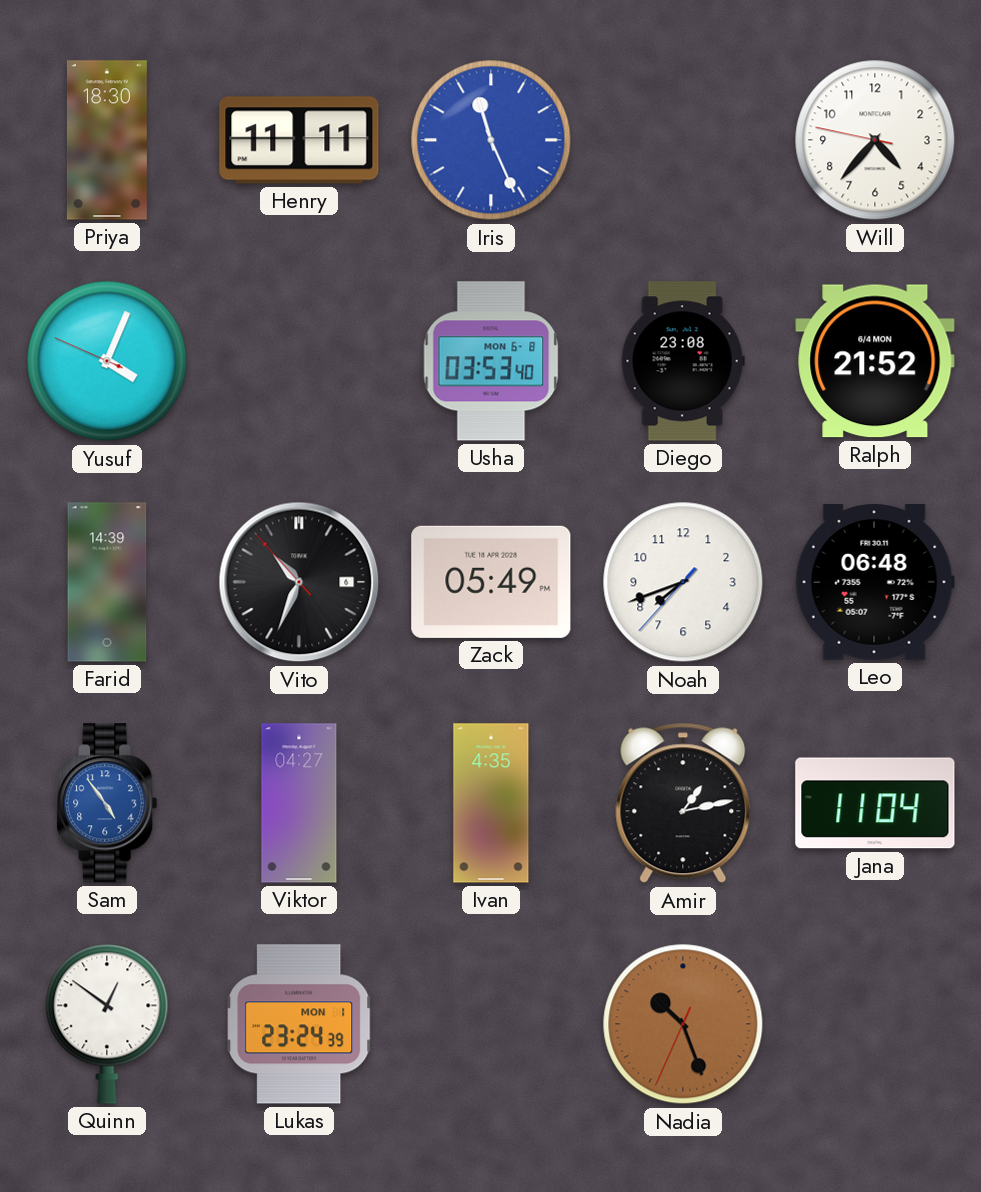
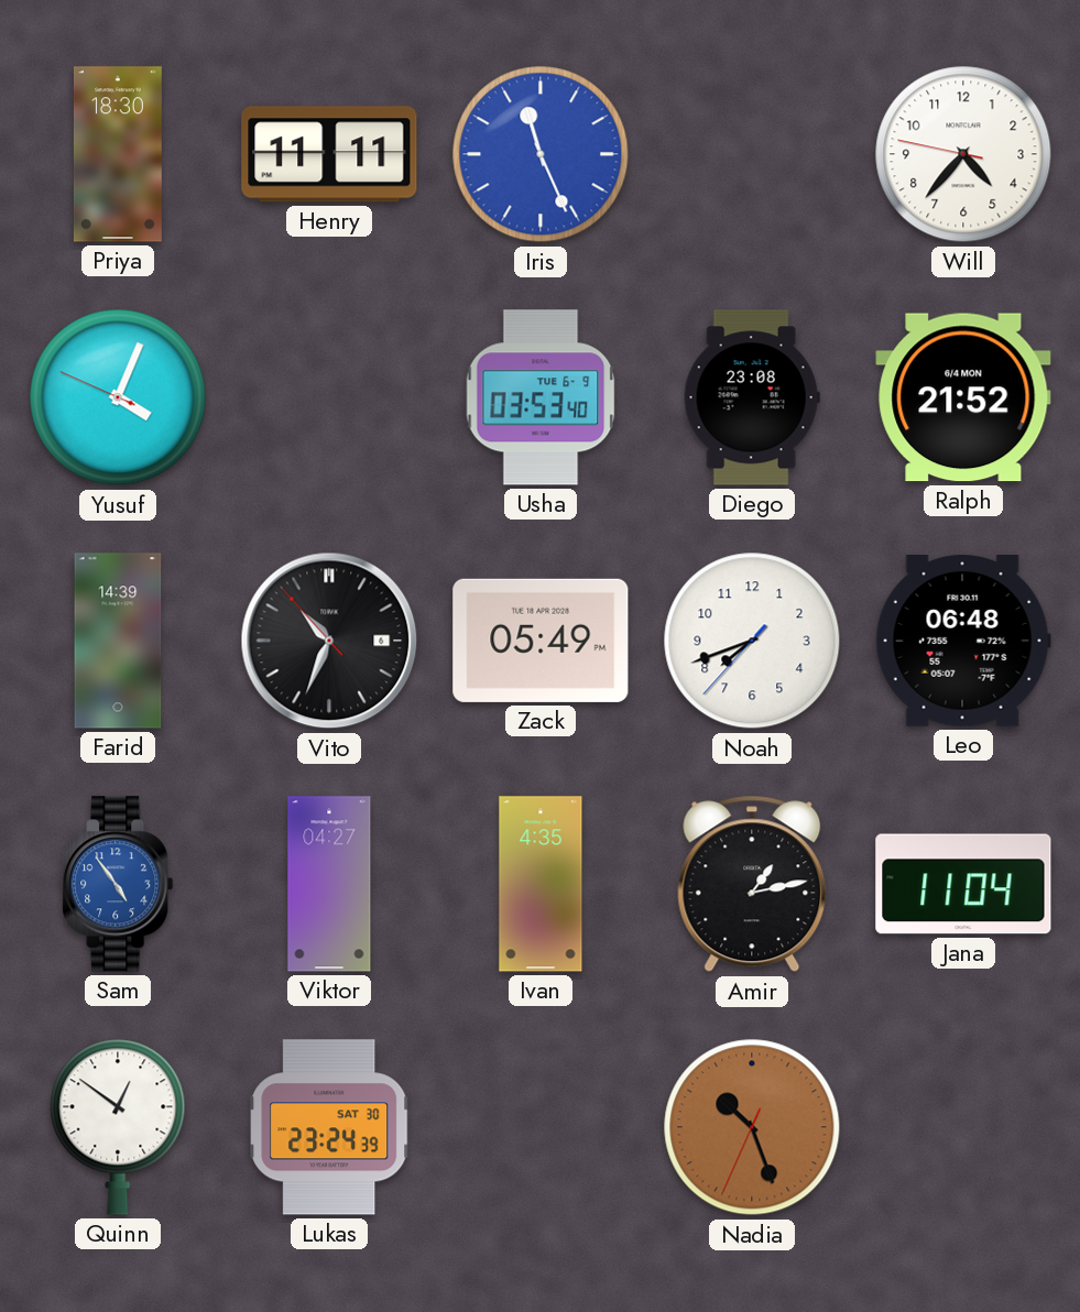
Usha date: MON 6-8 -> TUE 6-9
Lukas date: MON 1 -> SAT 30
